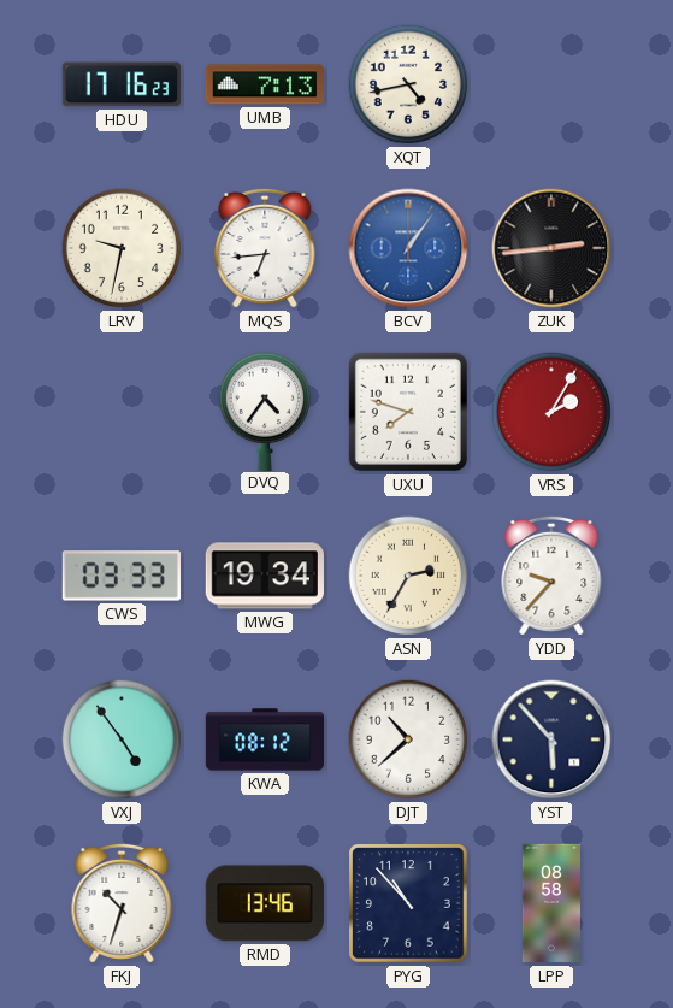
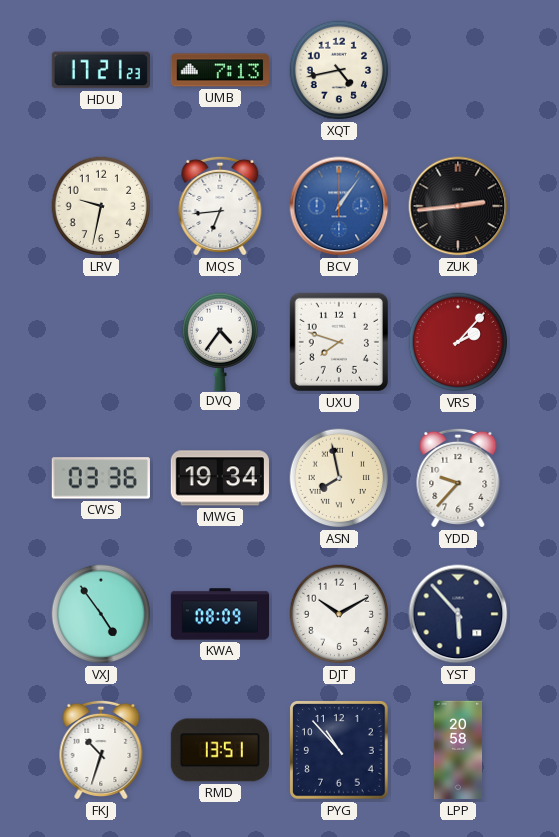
HDU: 17:16 -> 17:21
VRS: 2:05 -> 2:07
CWS: 03:33 -> 03:36
ASN: 2:35 -> 7:58
KWA: 08:12 -> 08:09
DJT: 10:38 -> 10:10
RMD: 13:46 -> 13:51
LPP: 08:58 -> 20:58
